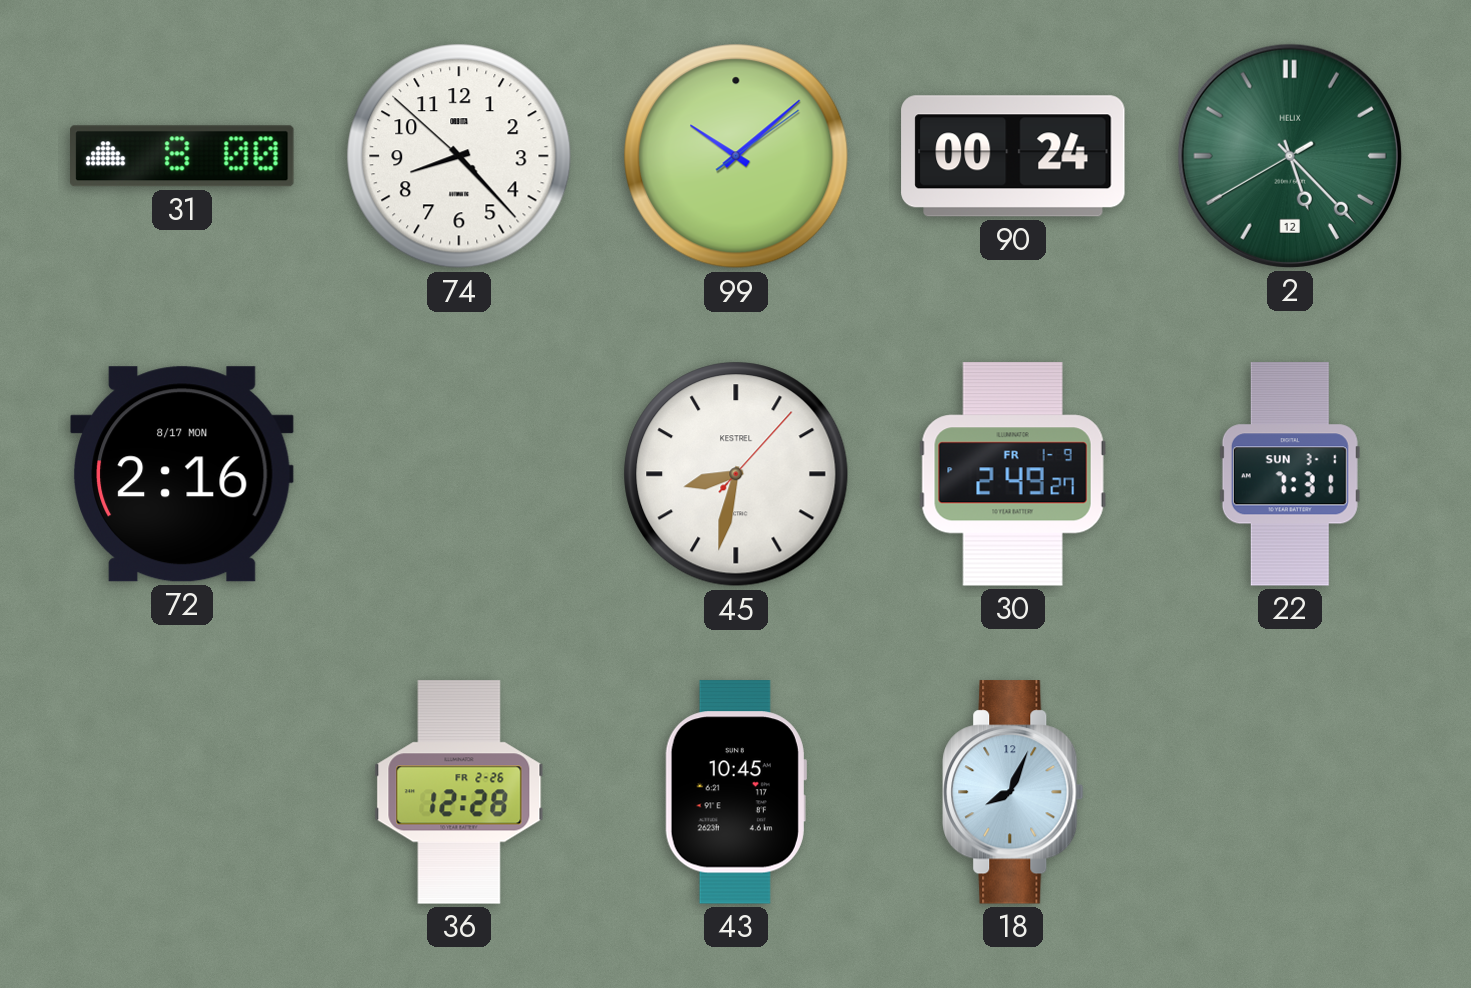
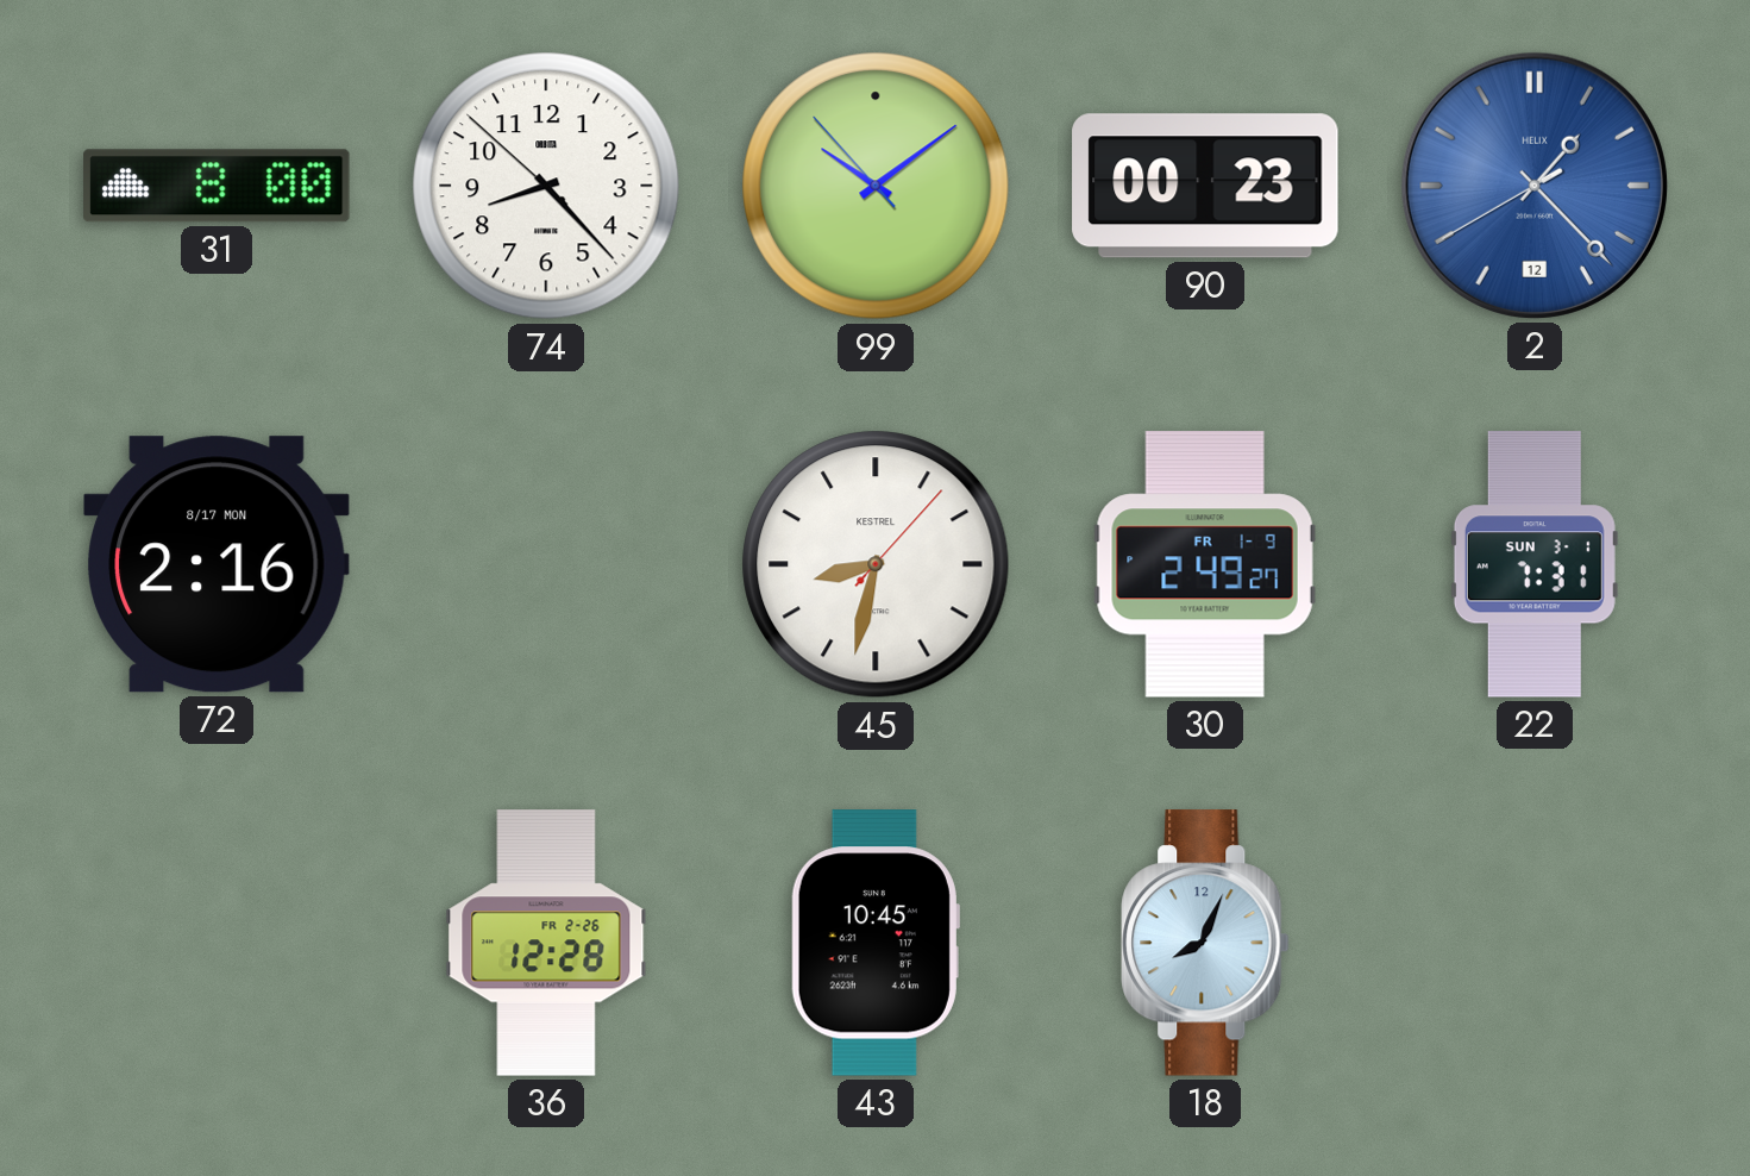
99: 10:08:09 -> 10:08:53
90: 00:24 -> 00:23
2: 5:22 -> 1:22
2 dial: green -> blue
